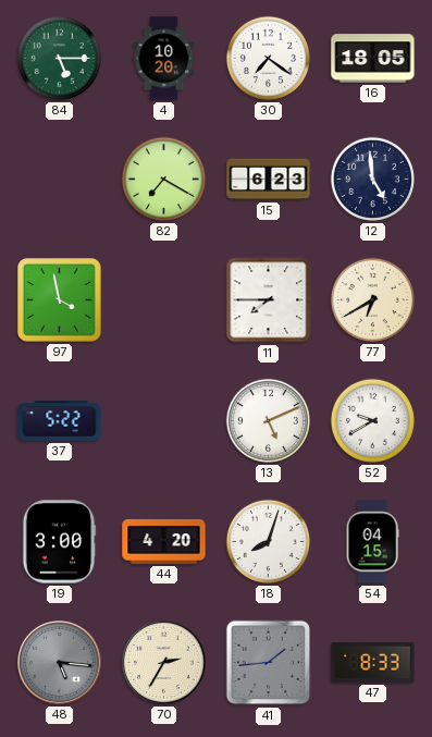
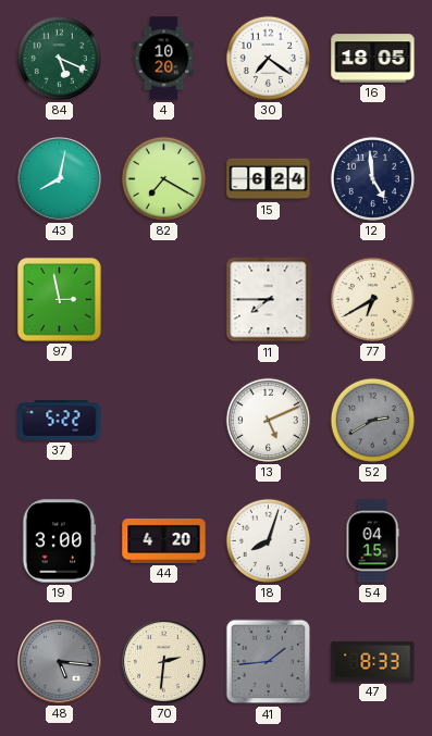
84: 5:15 -> 5:19
43: none -> 8:02
15: 6:23 -> 6:24
97: 3:58 -> 2:58
52: 9:40 -> 2:40
52 dial: white -> grey
70: 2:35 -> 2:31
